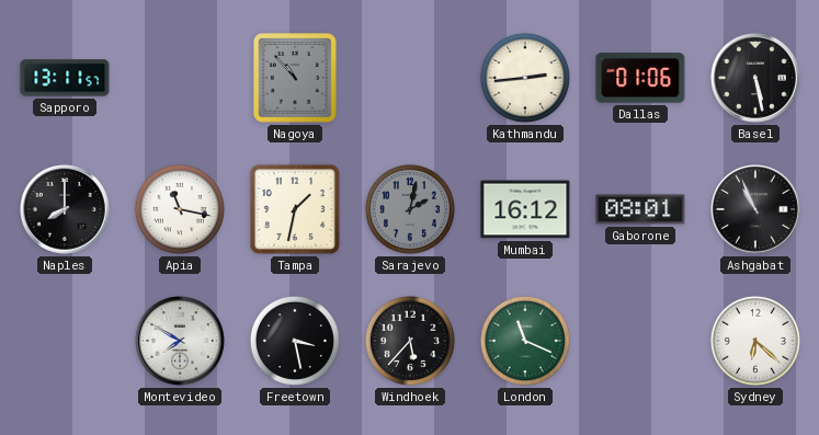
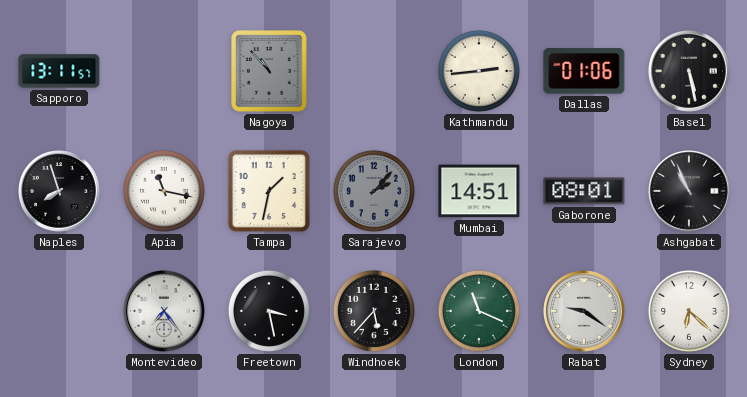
Naples: 8:00 -> 7:57
Sarajevo: 2:02 -> 2:07
Mumbai: 16:12 -> 14:51
Montevideo: 7:50 -> 7:24
Rabat: none -> 9:21
